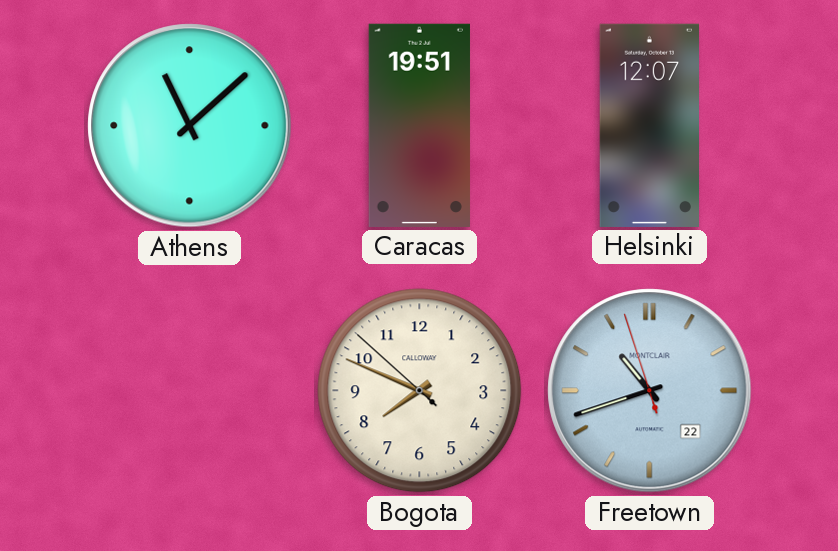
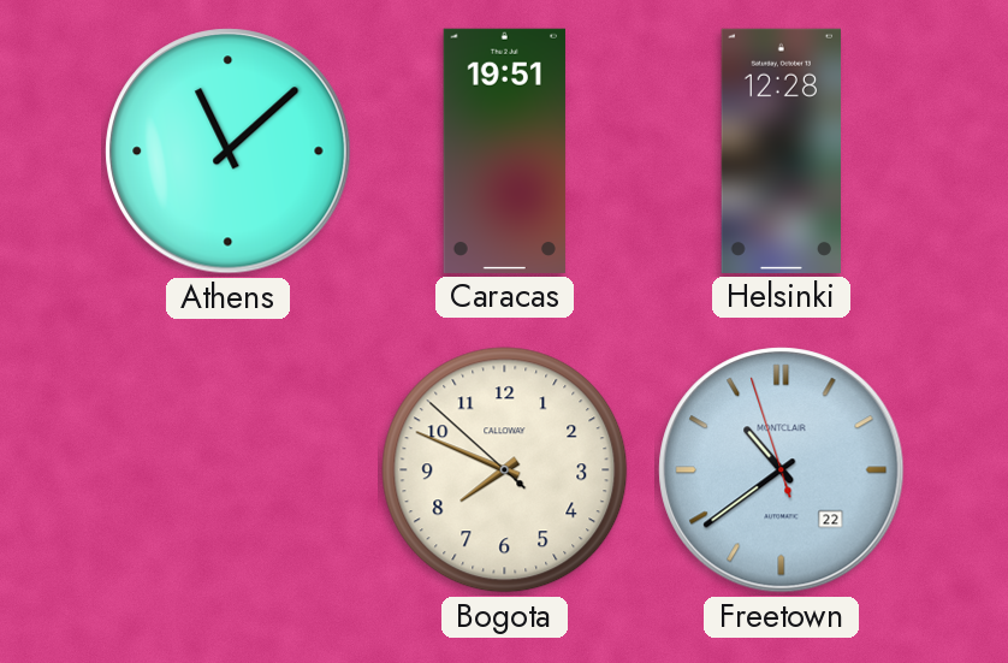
Helsinki: 12:07 -> 12:28
Freetown: 10:41 -> 10:38
